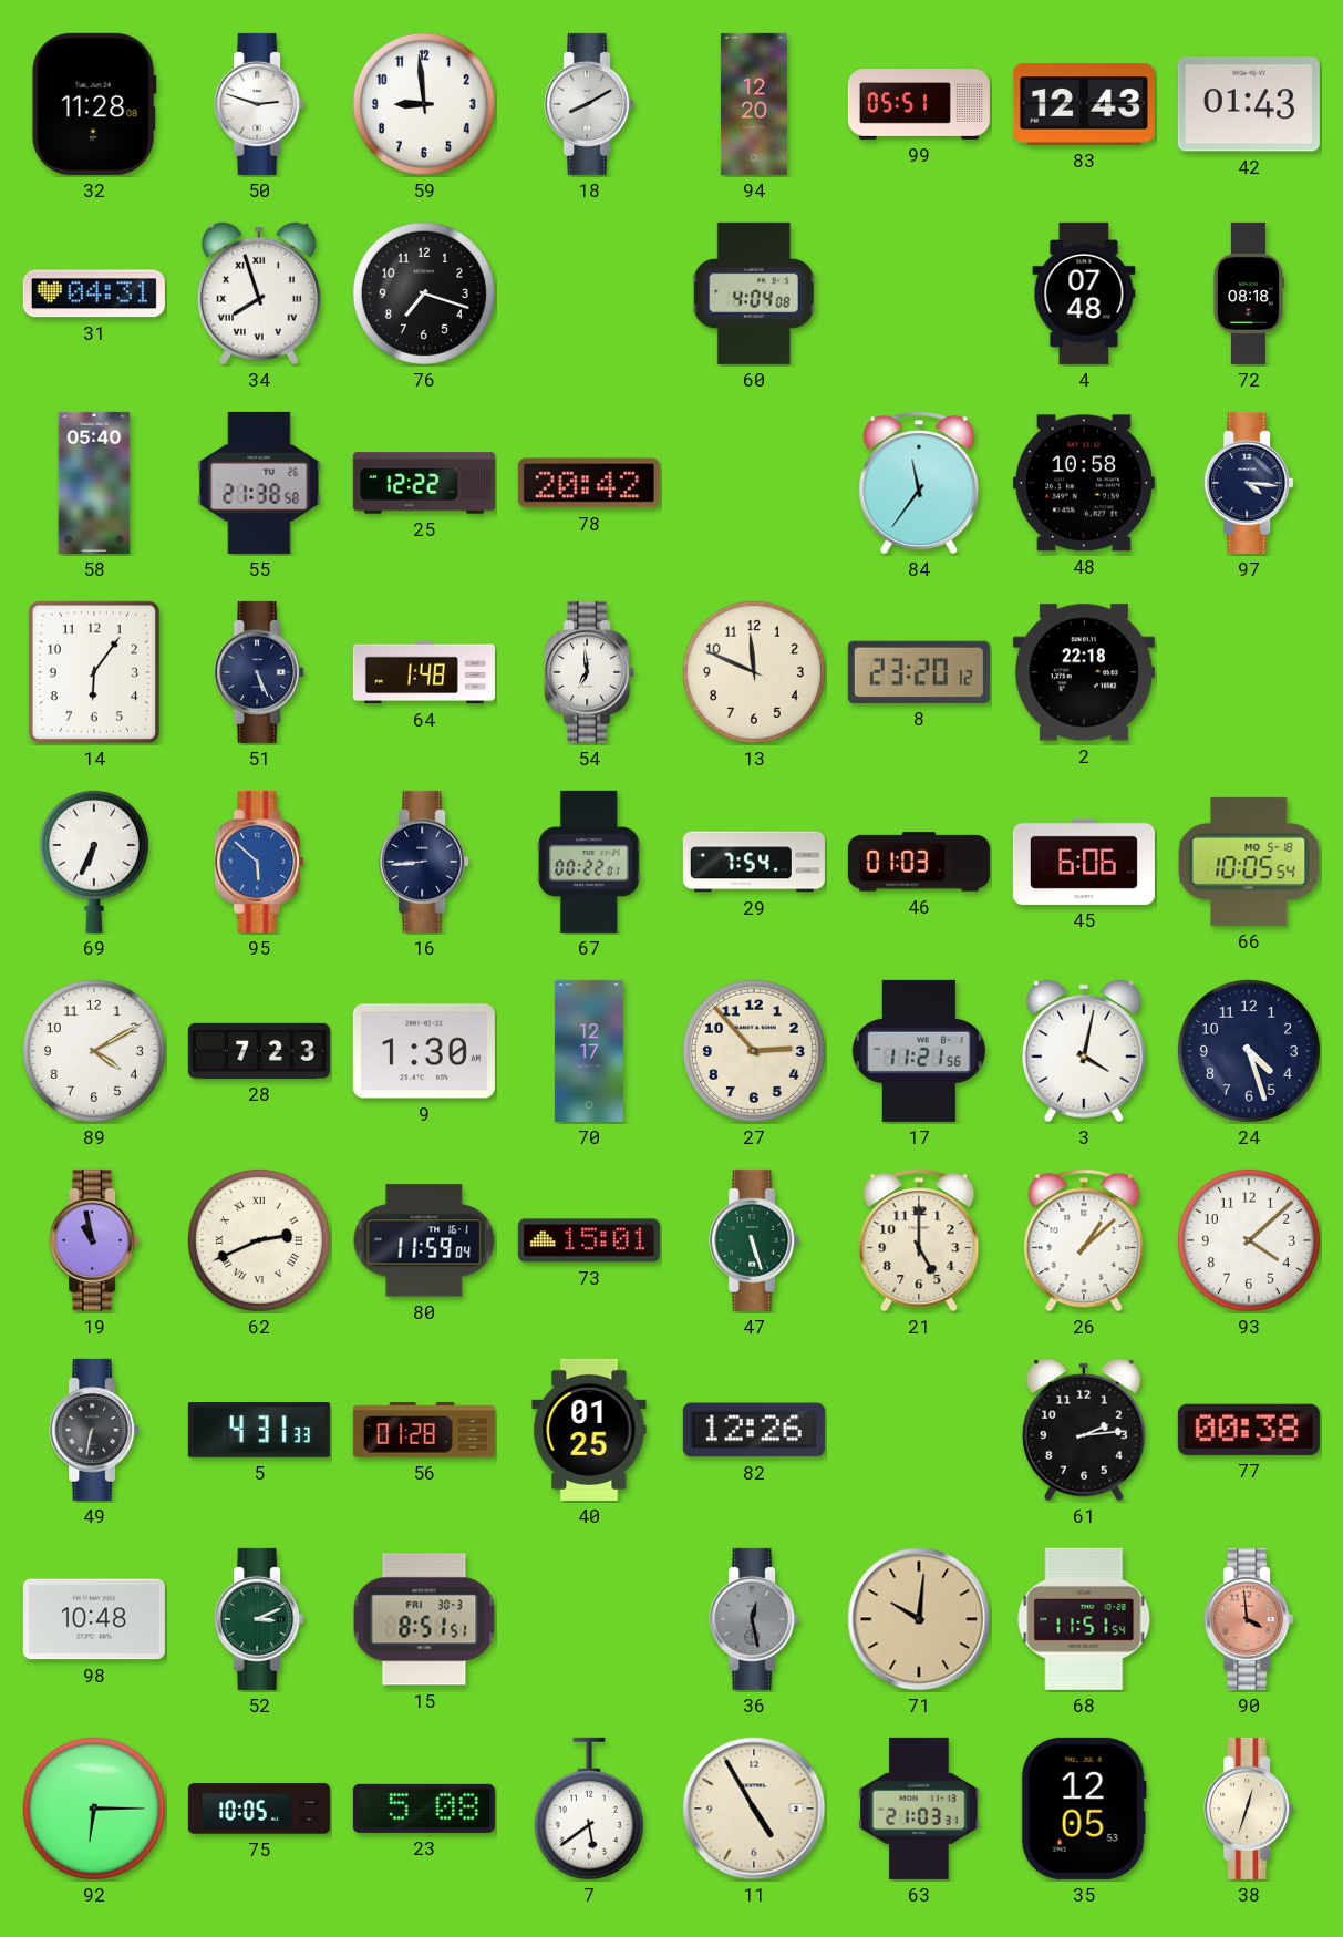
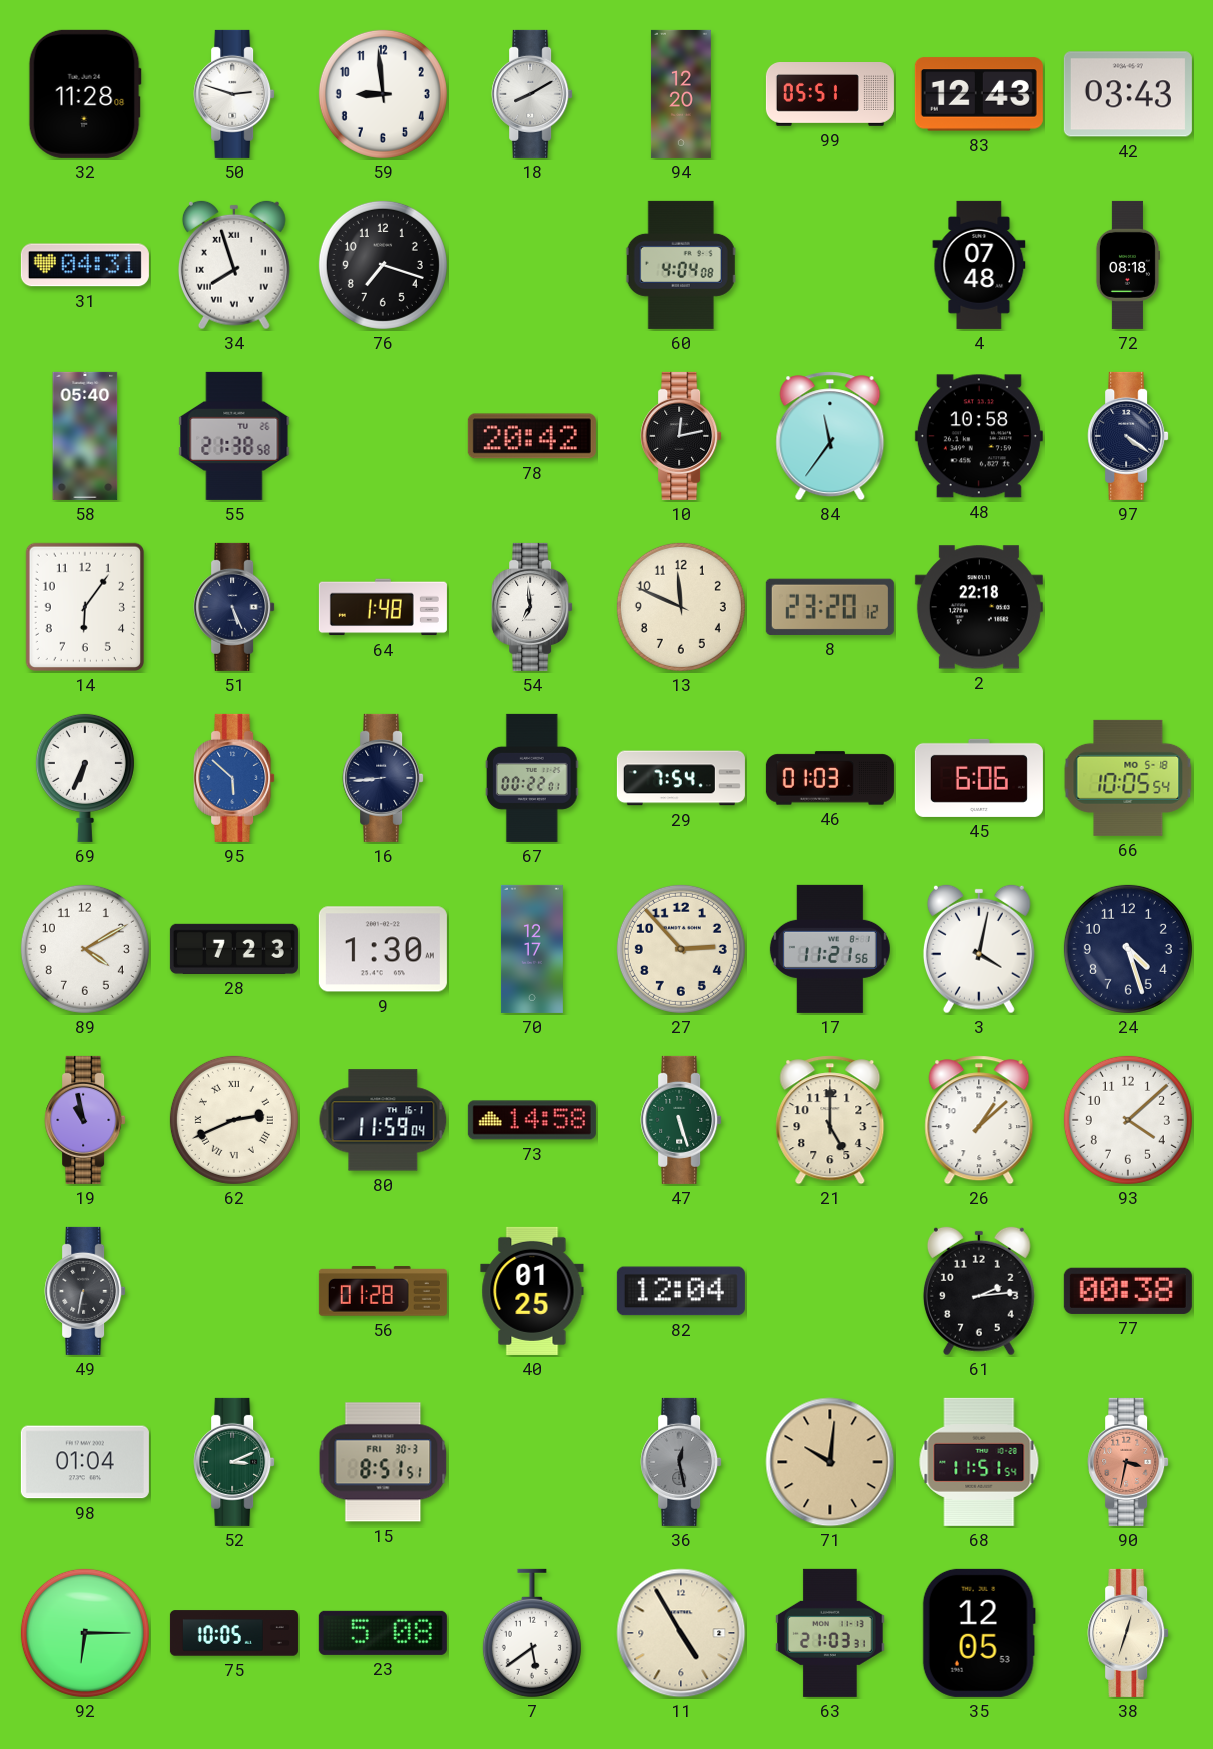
42: 01:43 -> 03:43
25: 12:22 -> none
10: none -> 12:13
97: 4:16 -> 4:21
73: 15:01 -> 14:58
5: 4:31 -> none
82: 12:26 -> 12:04
98: 10:48 -> 01:04
90: 3:59 -> 3:32
